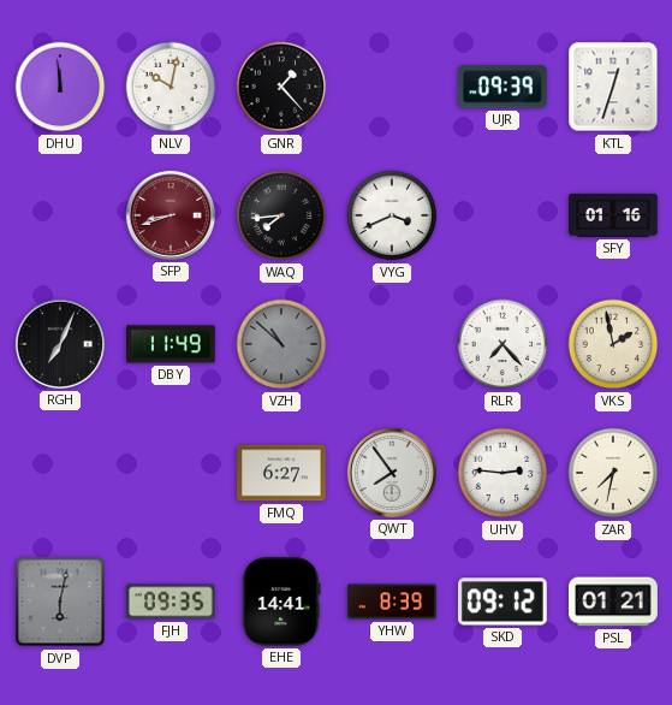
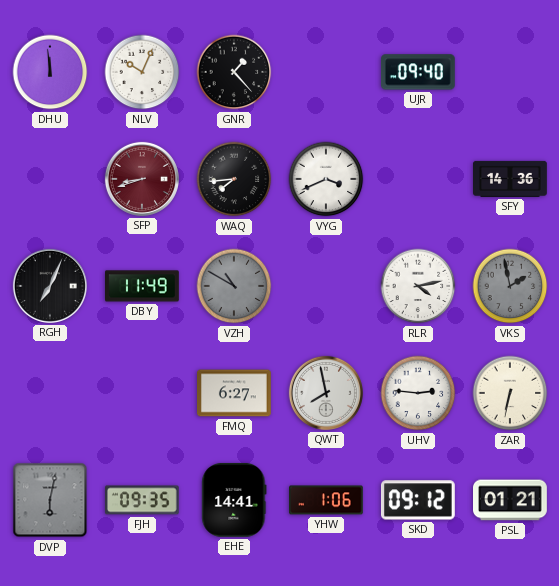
NLV: 10:02 -> 10:04
UJR: 09:39 -> 09:40
KTL: 12:33 -> none
SFY: 01:16 -> 14:36
VZH: 10:52 -> 10:50
RLR: 7:23 -> 4:13
VKS dial: cream -> grey
QWT: 7:54 -> 7:58
ZAR: 7:32 -> 6:32
YHW: 8:39 -> 1:06
